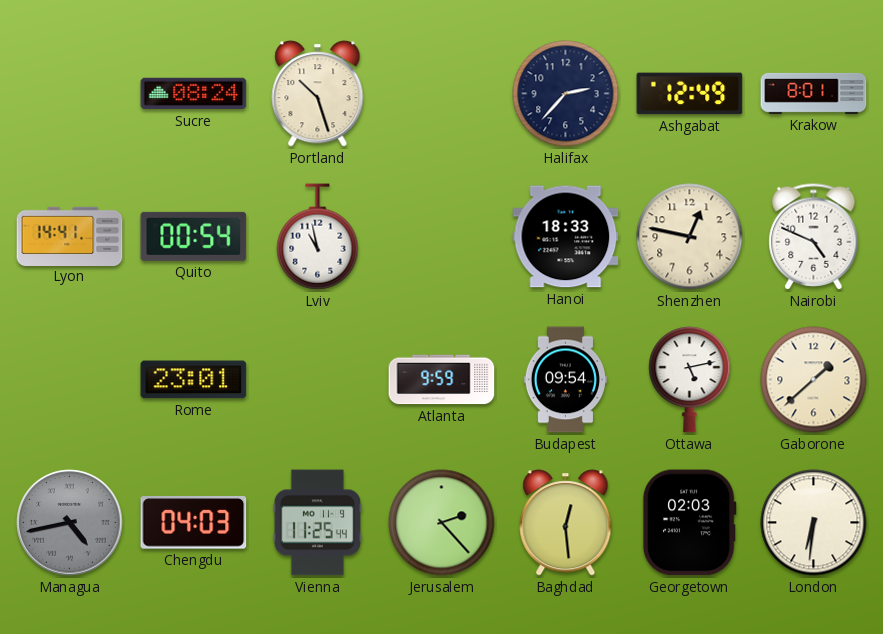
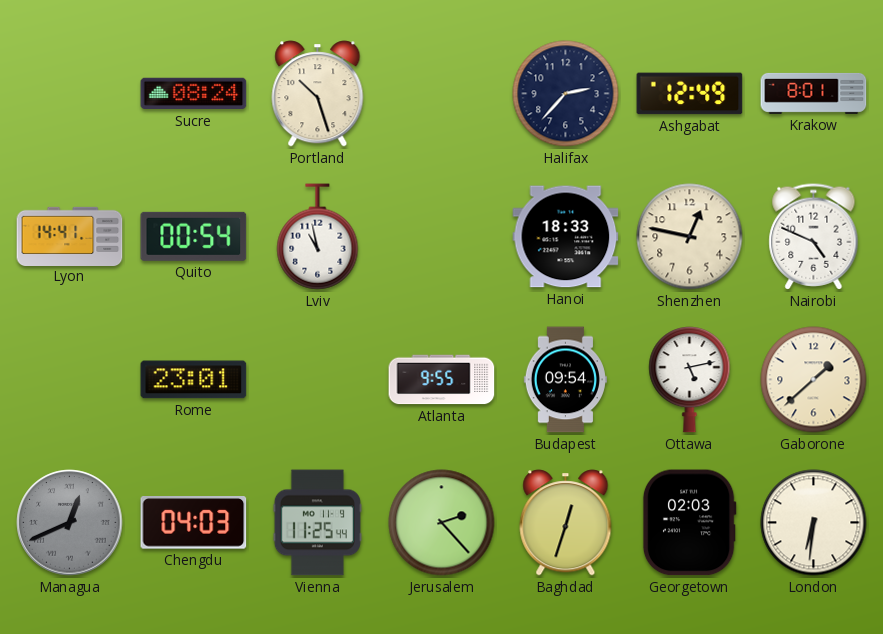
Atlanta: 9:59 -> 9:55
Managua: 4:43 -> 12:41
Baghdad: 12:29 -> 12:33
